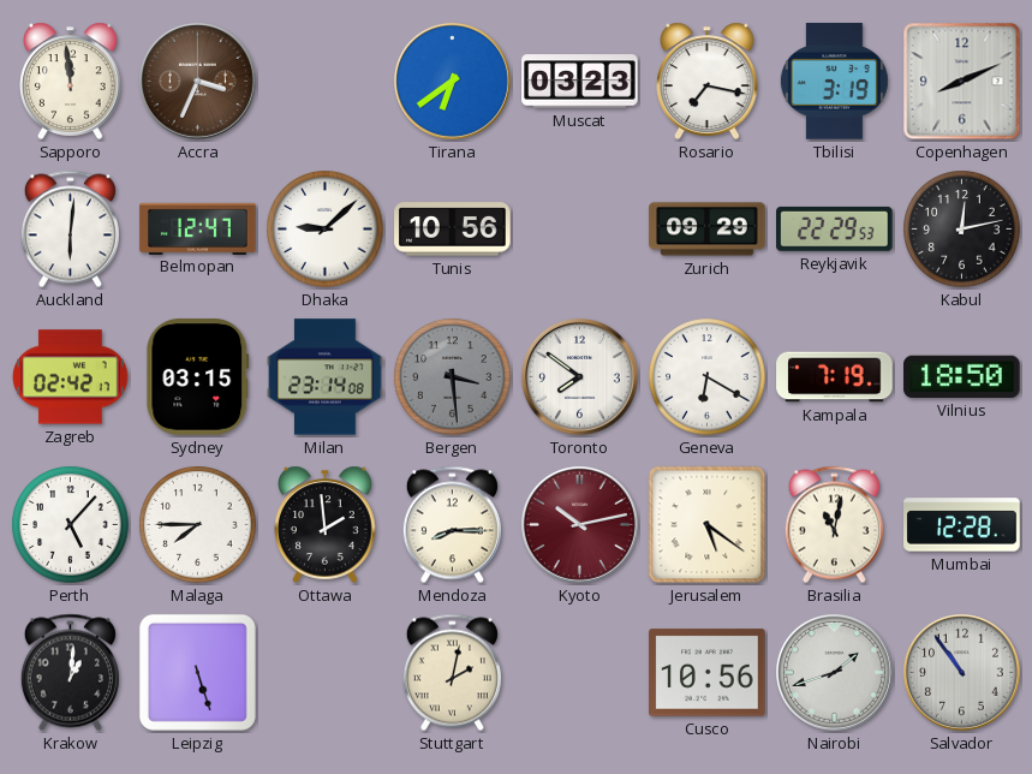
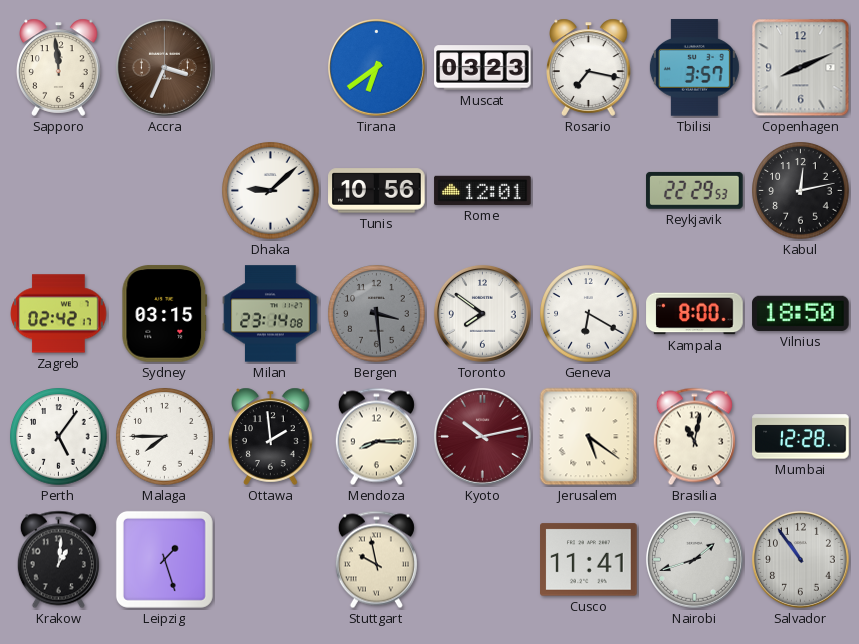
Tbilisi: 3:19 -> 3:57
Auckland: 6:01 -> none
Belmopan: 12:47 -> none
Rome: none -> 12:01
Zurich: 09:29 -> none
Kampala: 7:19 -> 8:00
Perth: 5:07 -> 5:06
Leipzig: 5:27 -> 1:27
Stuttgart: 2:02 -> 9:58
Cusco: 10:56 -> 11:41
